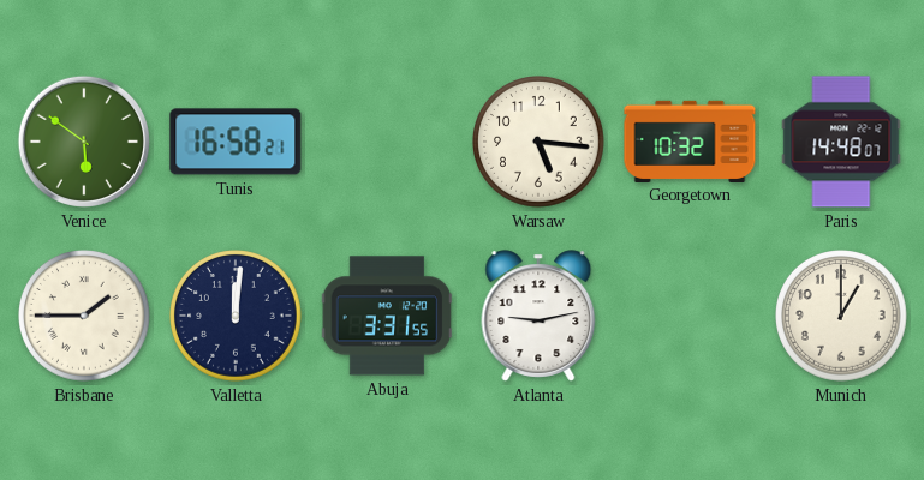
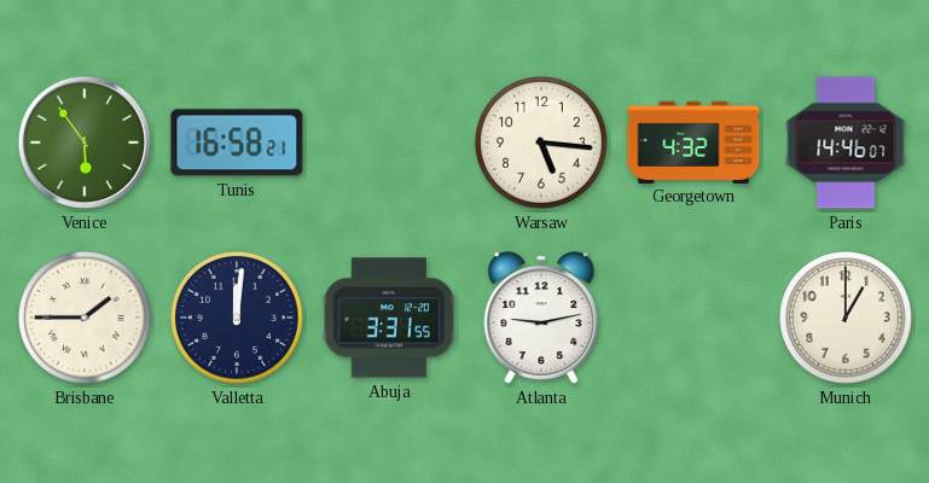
Venice: 5:51 -> 5:54
Georgetown: 10:32 -> 4:32
Paris: 14:48 -> 14:46
